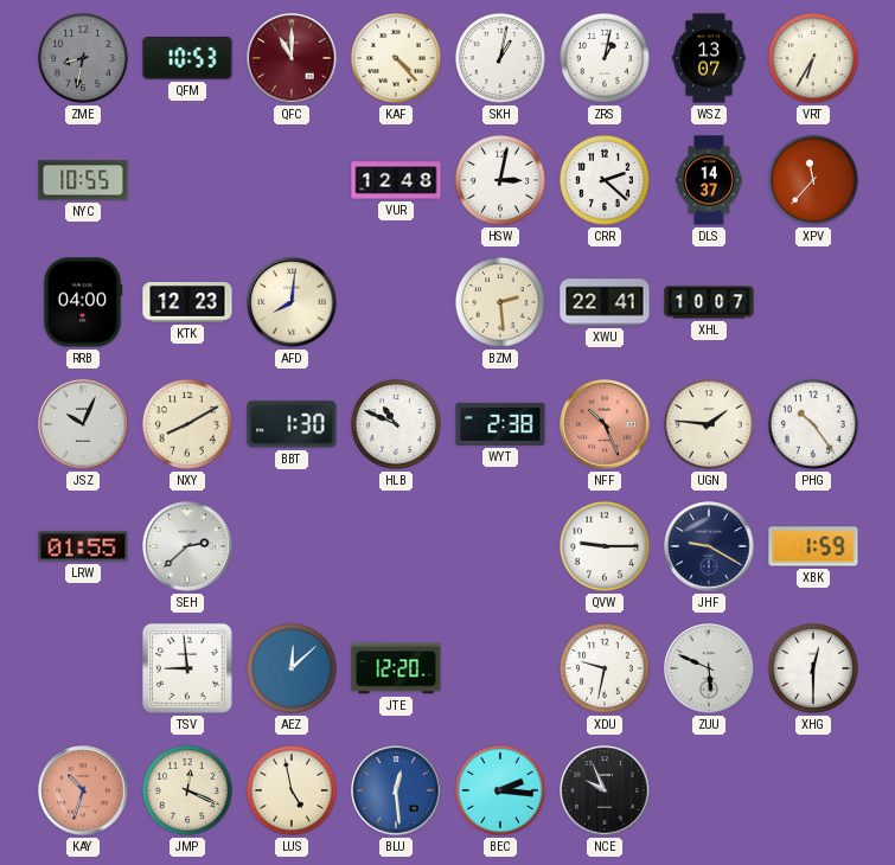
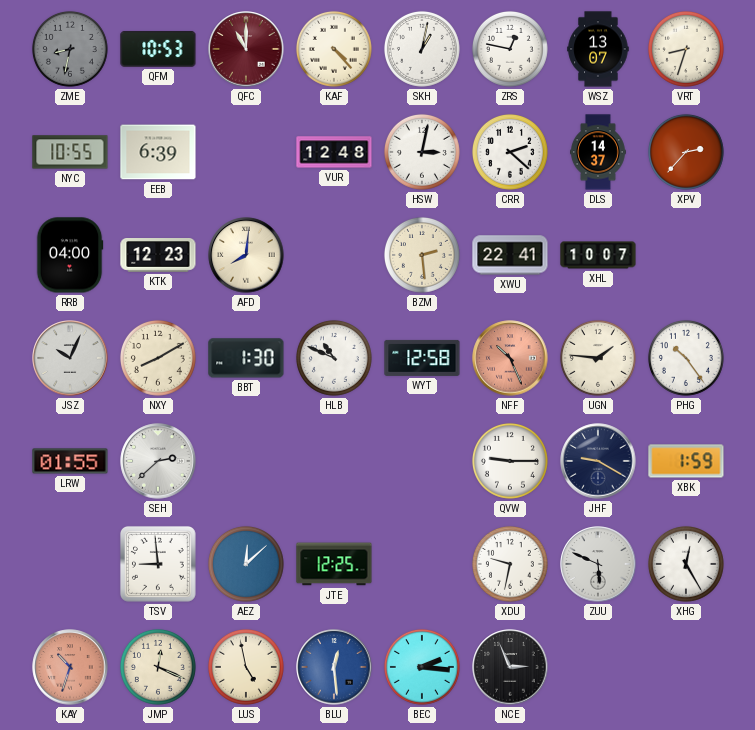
ZRS: 1:02 -> 12:47
VRT: 6:35 -> 8:33
EEB: none -> 6:39
XPV: 11:37 -> 2:37
WYT: 2:38 -> 12:58
JTE: 12:20 -> 12:25
XHG: 12:30 -> 12:25
NCE: 9:56 -> 2:56
